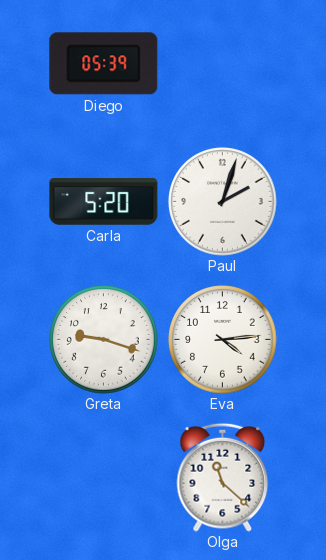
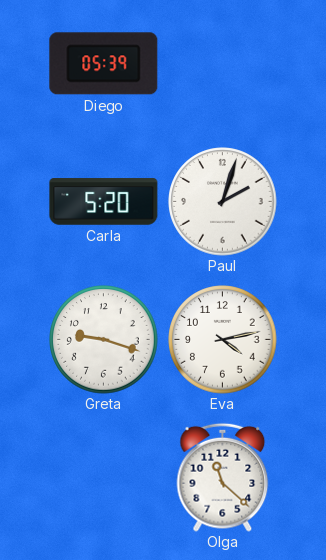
Eva: 4:14 -> 4:13
